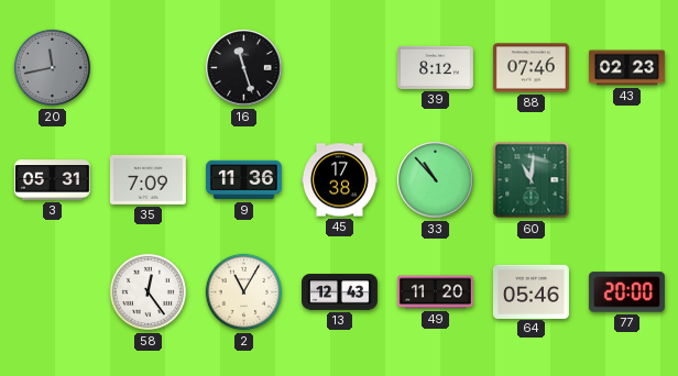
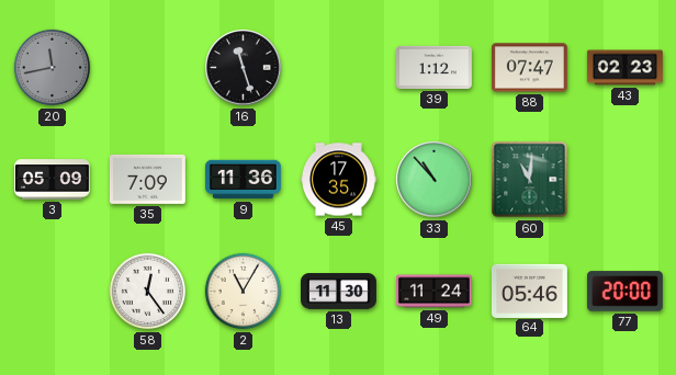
39: 8:12 -> 1:12
88: 07:46 -> 07:47
3: 05:31 -> 05:09
45: 17:38 -> 17:35
13: 12:43 -> 11:30
49: 11:20 -> 11:24
